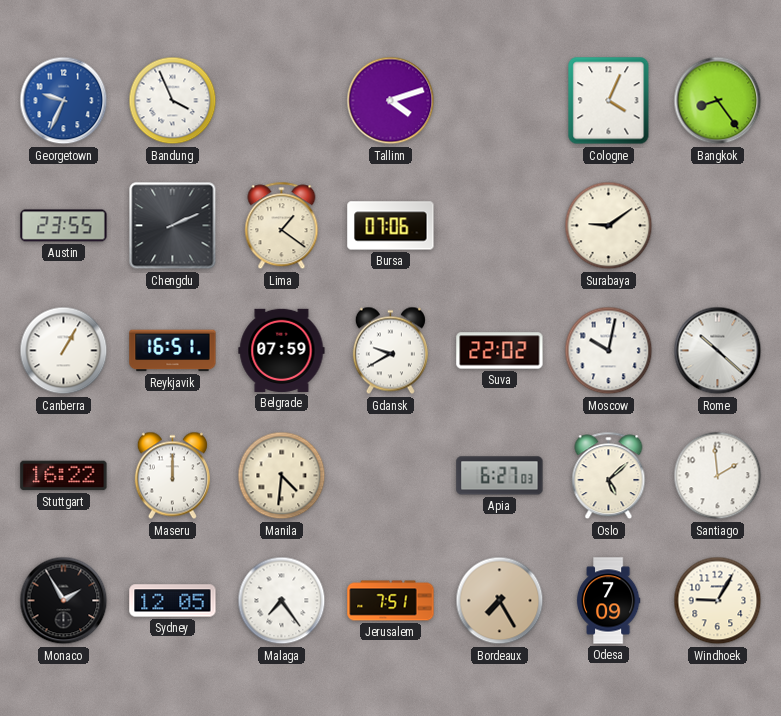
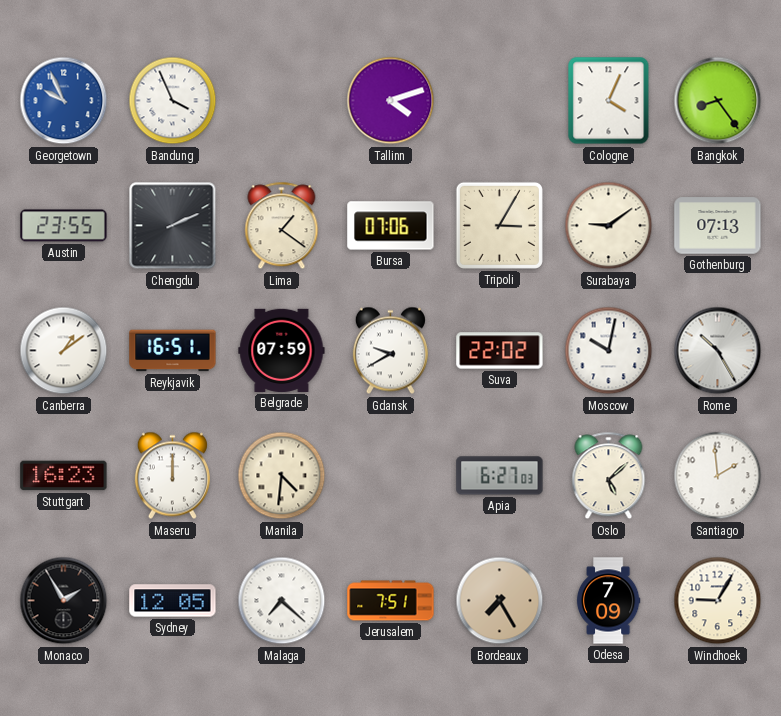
Georgetown: 9:34 -> 9:56
Tripoli: none -> 3:05
Gothenburg: none -> 07:13
Canberra: 1:05 -> 1:09
Rome: 10:22 -> 10:25
Stuttgart: 16:22 -> 16:23
Malaga: 7:24 -> 7:22
